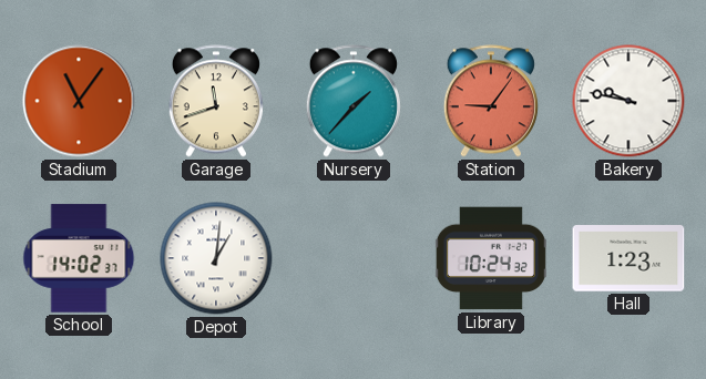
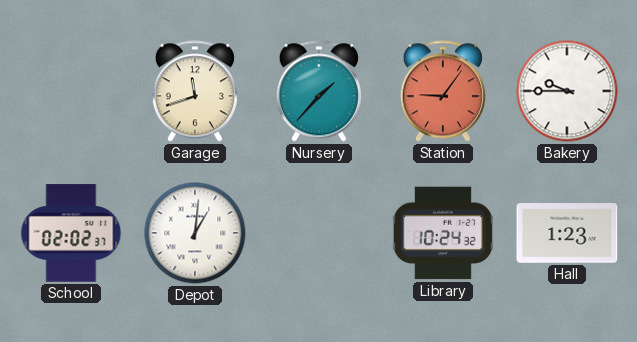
Stadium: 11:06 -> none
Bakery: 9:47 -> 9:45
School: 14:02 -> 02:02
